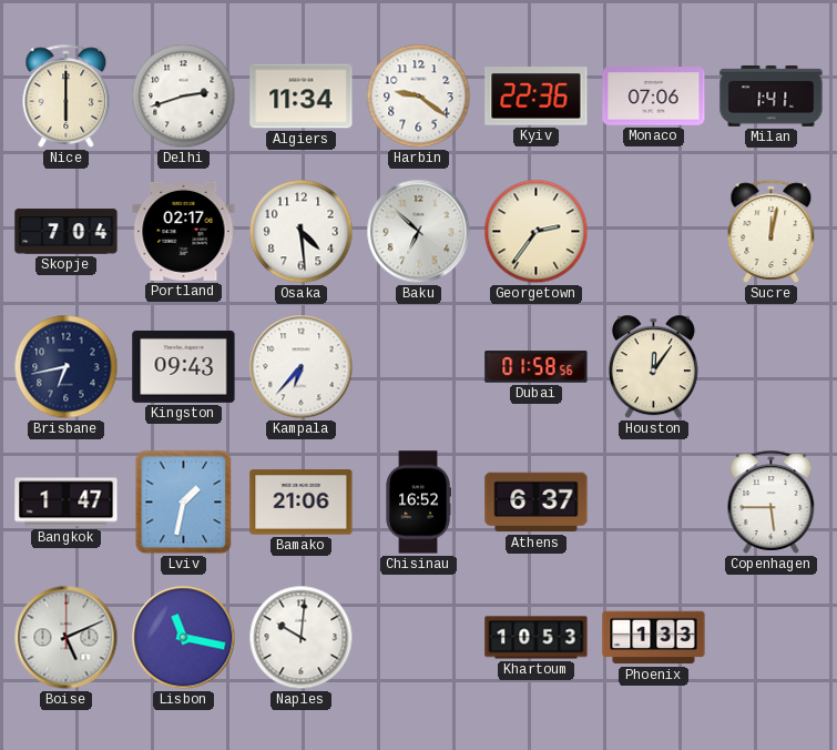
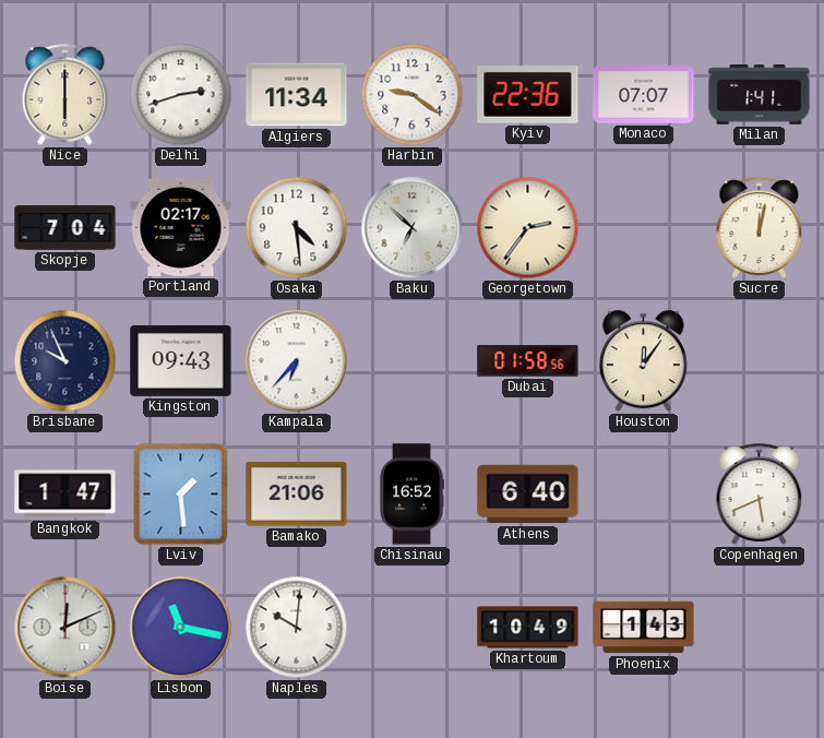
Monaco: 07:06 -> 07:07
Brisbane: 6:43 -> 9:56
Lviv: 1:32 -> 1:29
Athens: 6:37 -> 6:40
Copenhagen: 5:45 -> 5:41
Boise: 5:11 -> 12:11
Khartoum: 10:53 -> 10:49
Phoenix: 1:33 -> 1:43
